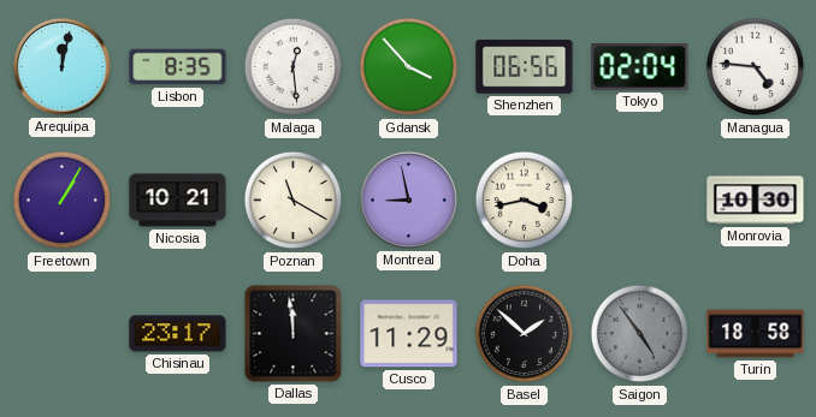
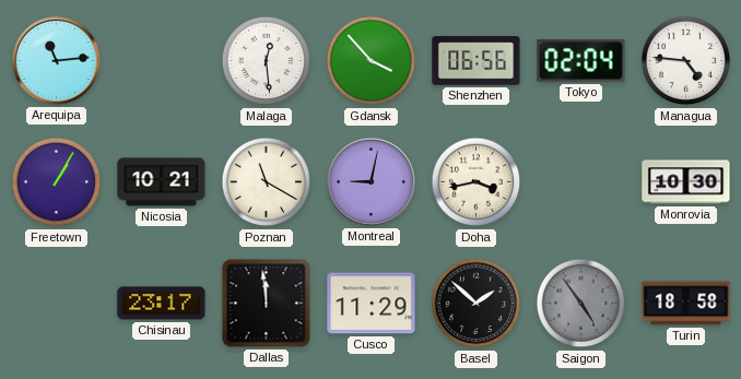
Arequipa: 12:02 -> 11:14
Lisbon: 8:35 -> none
Montreal: 8:58 -> 9:02
